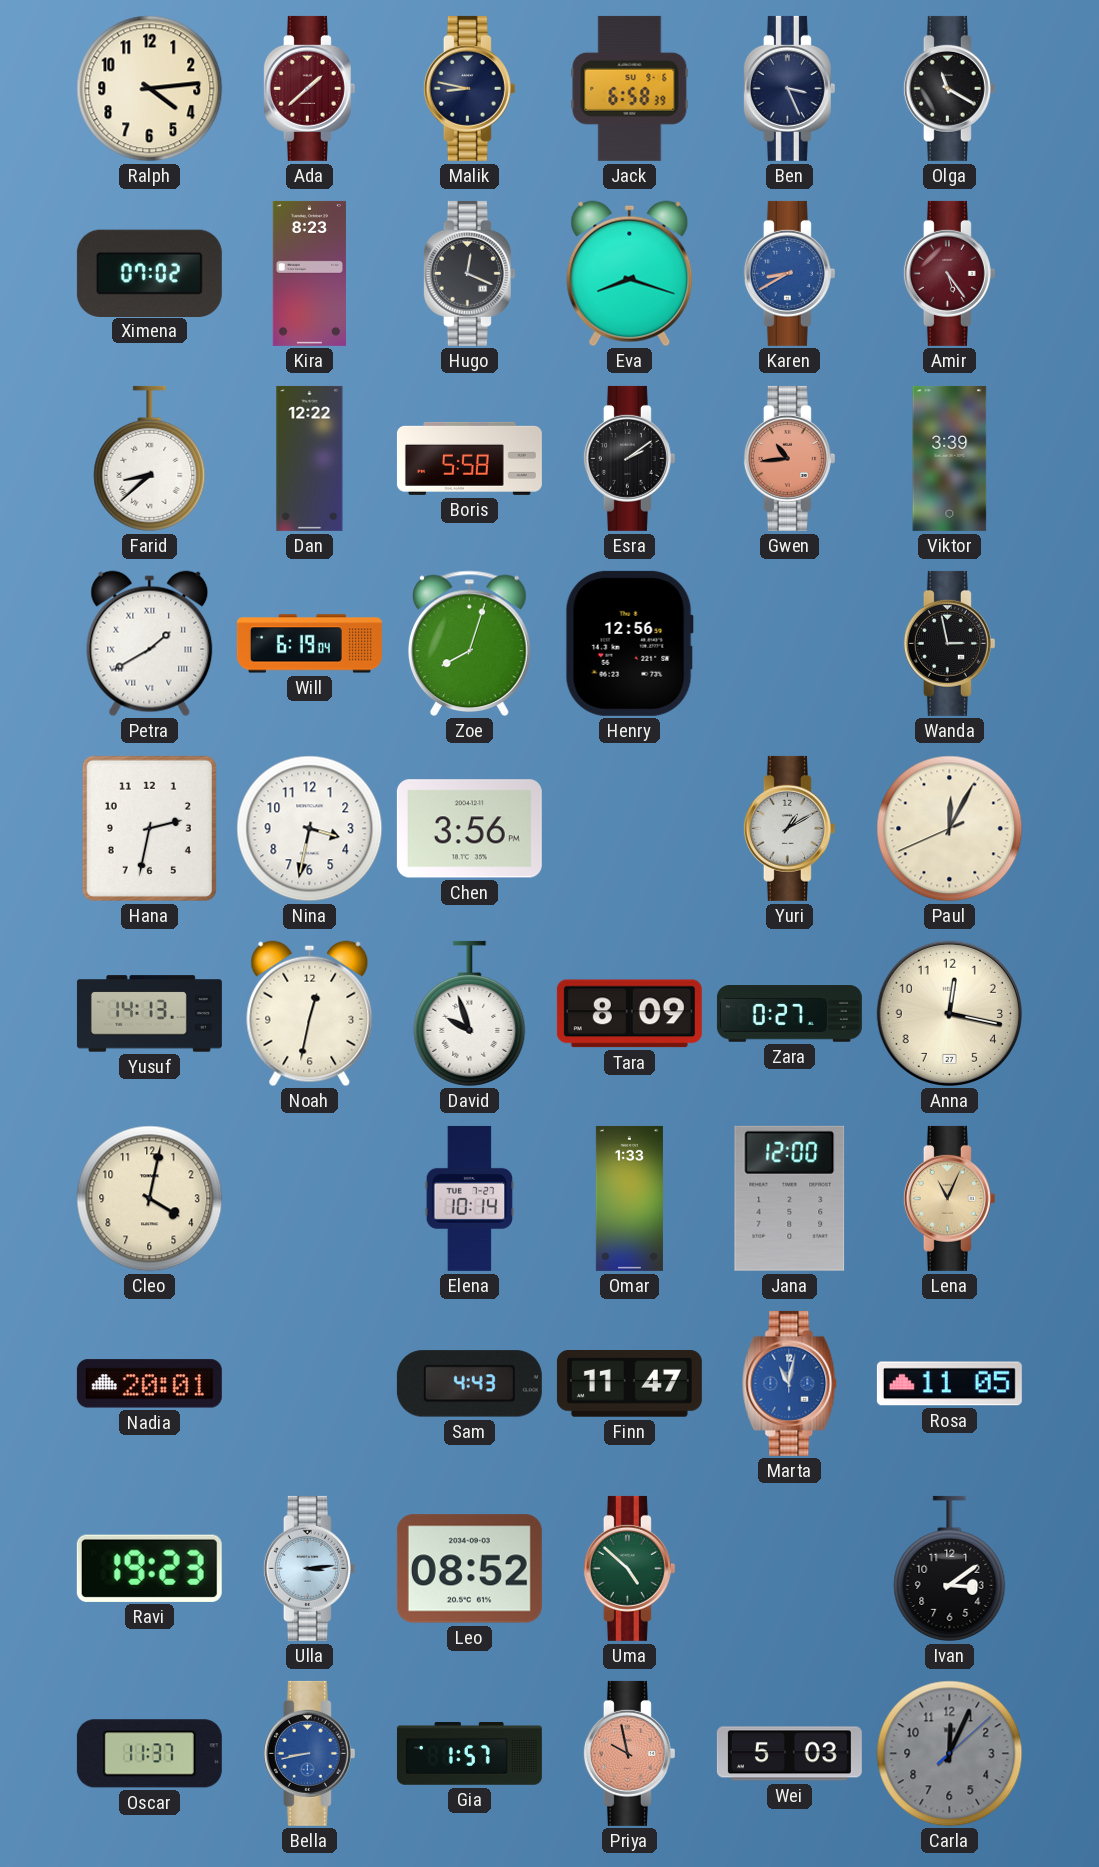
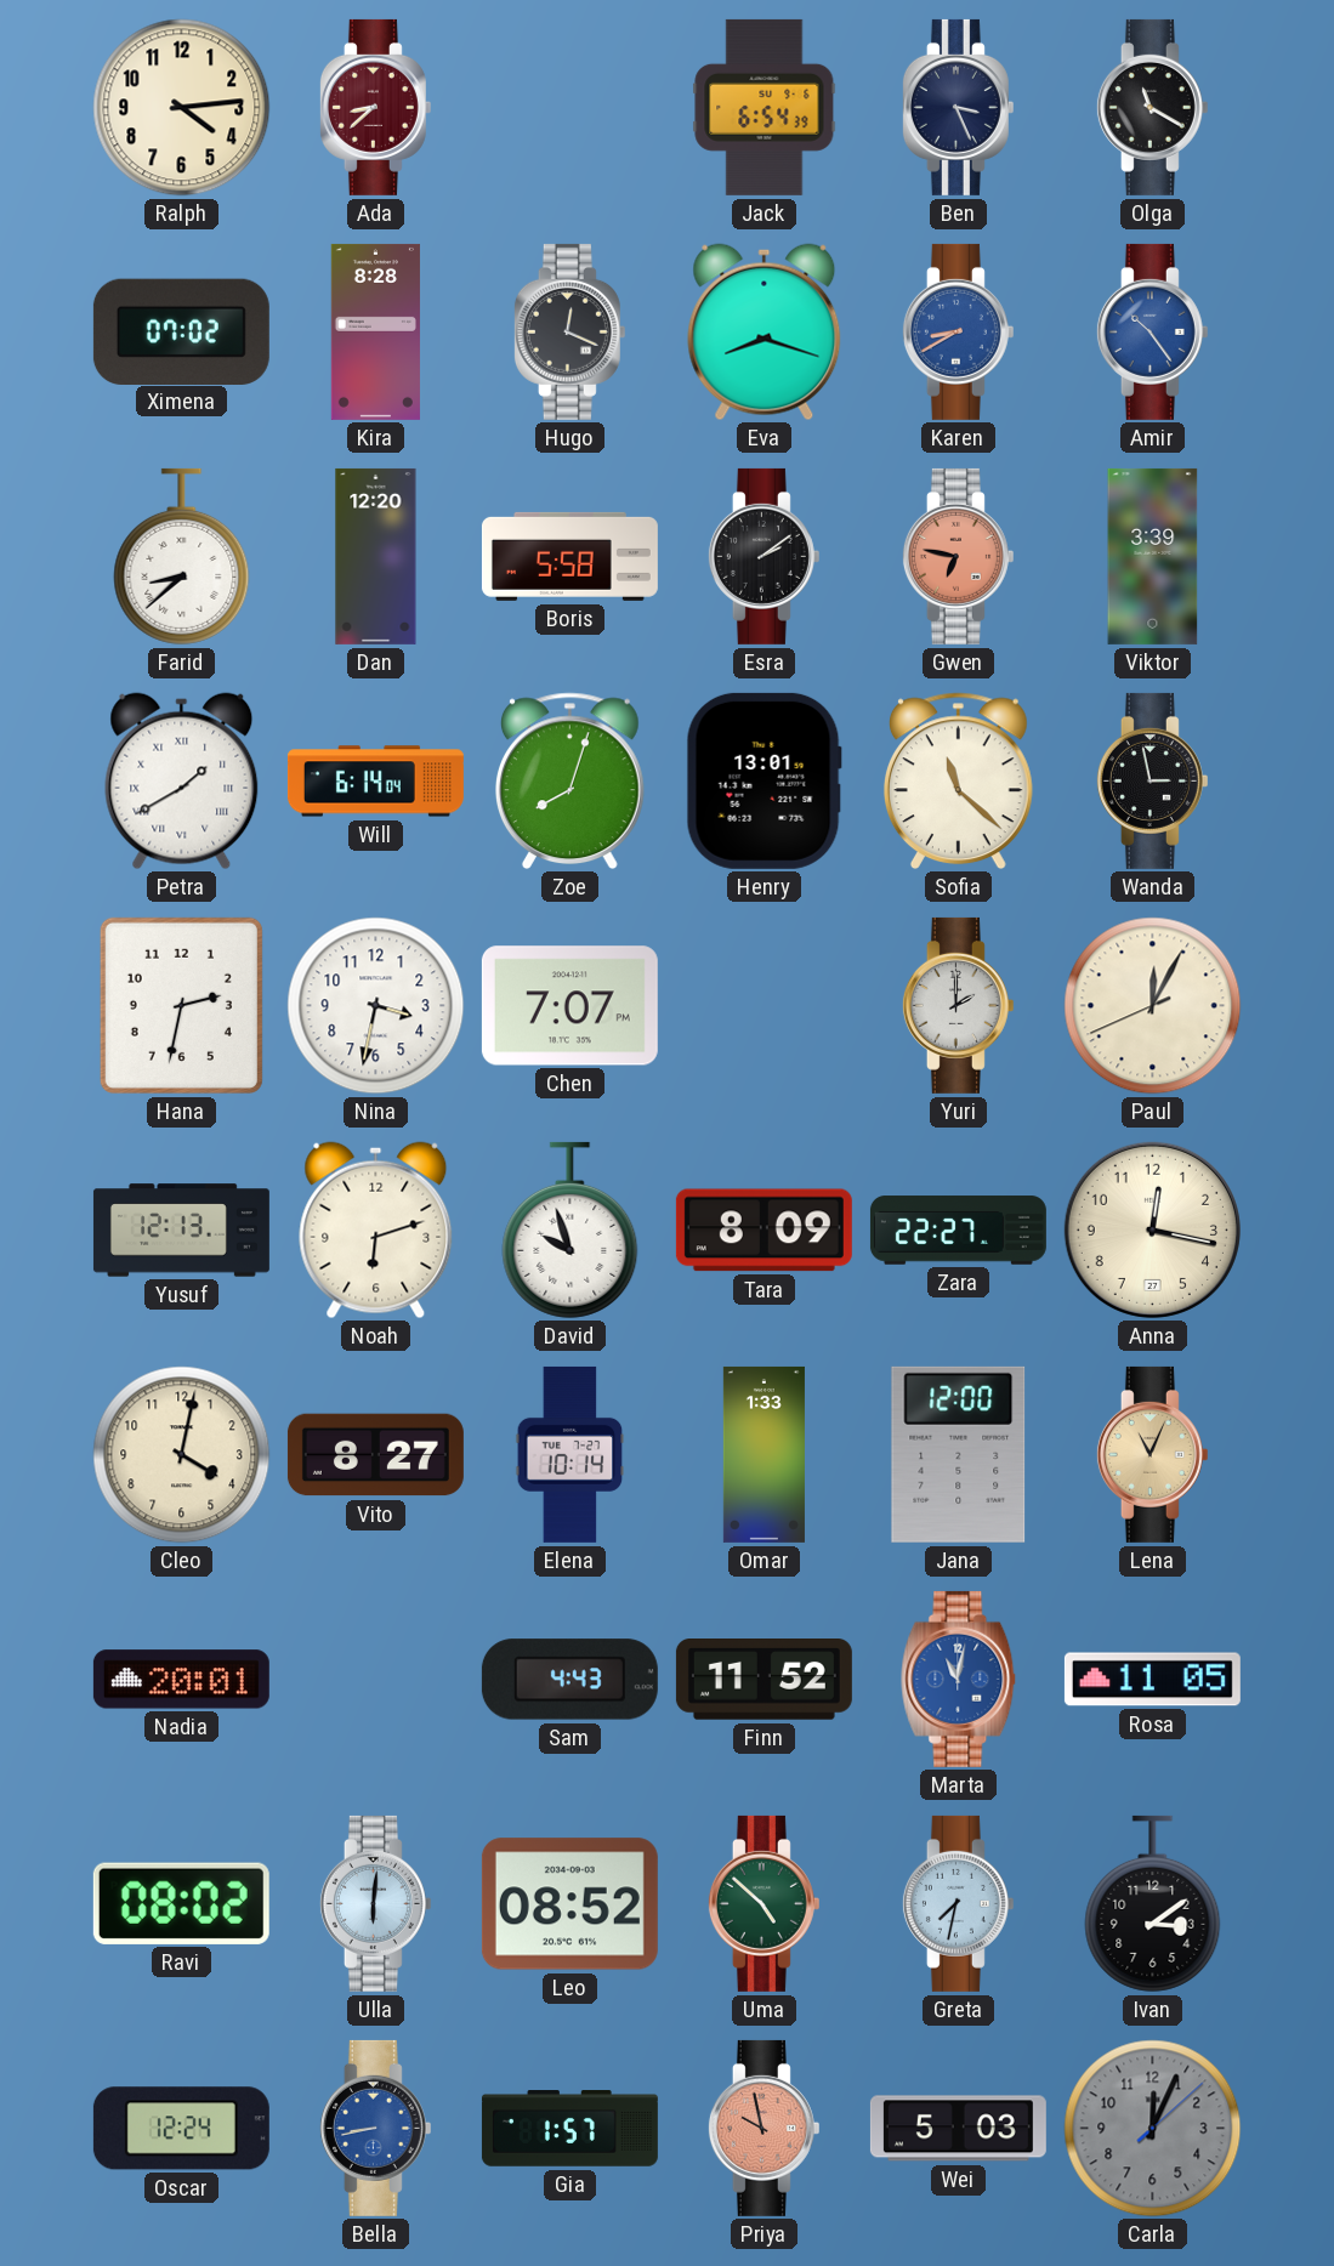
Ada: 1:38 -> 8:38
Malik: 8:47 -> none
Jack: 6:58 -> 6:54
Kira: 8:23 -> 8:28
Amir: 5:24 -> 10:24
Amir dial: burgundy -> blue
Dan: 12:22 -> 12:20
Gwen: 10:44 -> 6:47
Will: 6:19 -> 6:14
Henry: 12:56 -> 13:01
Sofia: none -> 11:22
Chen: 3:56 -> 7:07
Yuri: 1:10 -> 2:00
Yusuf: 14:13 -> 12:13
Noah: 12:32 -> 6:12
Zara: 0:27 -> 22:27
Vito: none -> 8:27
Finn: 11:47 -> 11:52
Ravi: 19:23 -> 08:02
Ulla: 3:14 -> 6:01
Greta: none -> 7:32
Oscar: 11:37 -> 12:24
